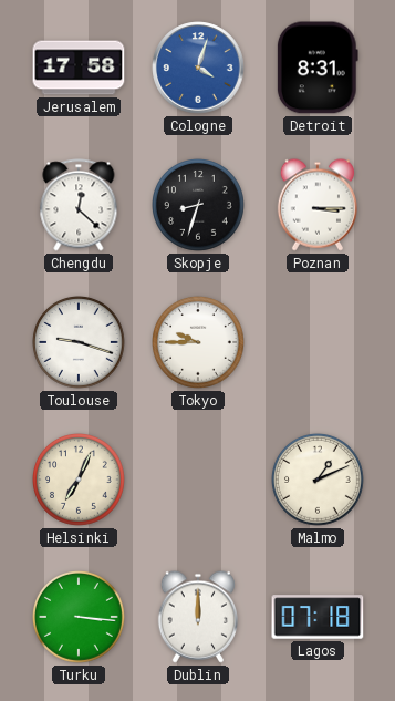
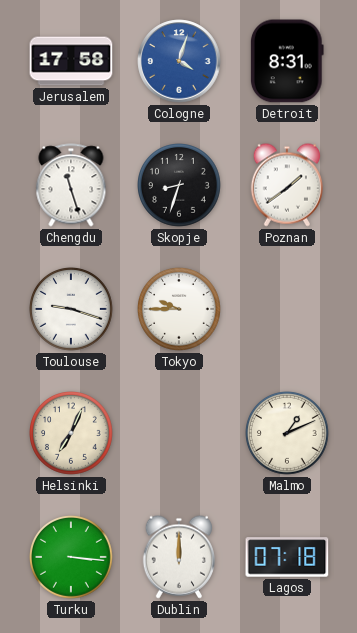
Chengdu: 12:22 -> 11:27
Poznan: 3:15 -> 1:39
